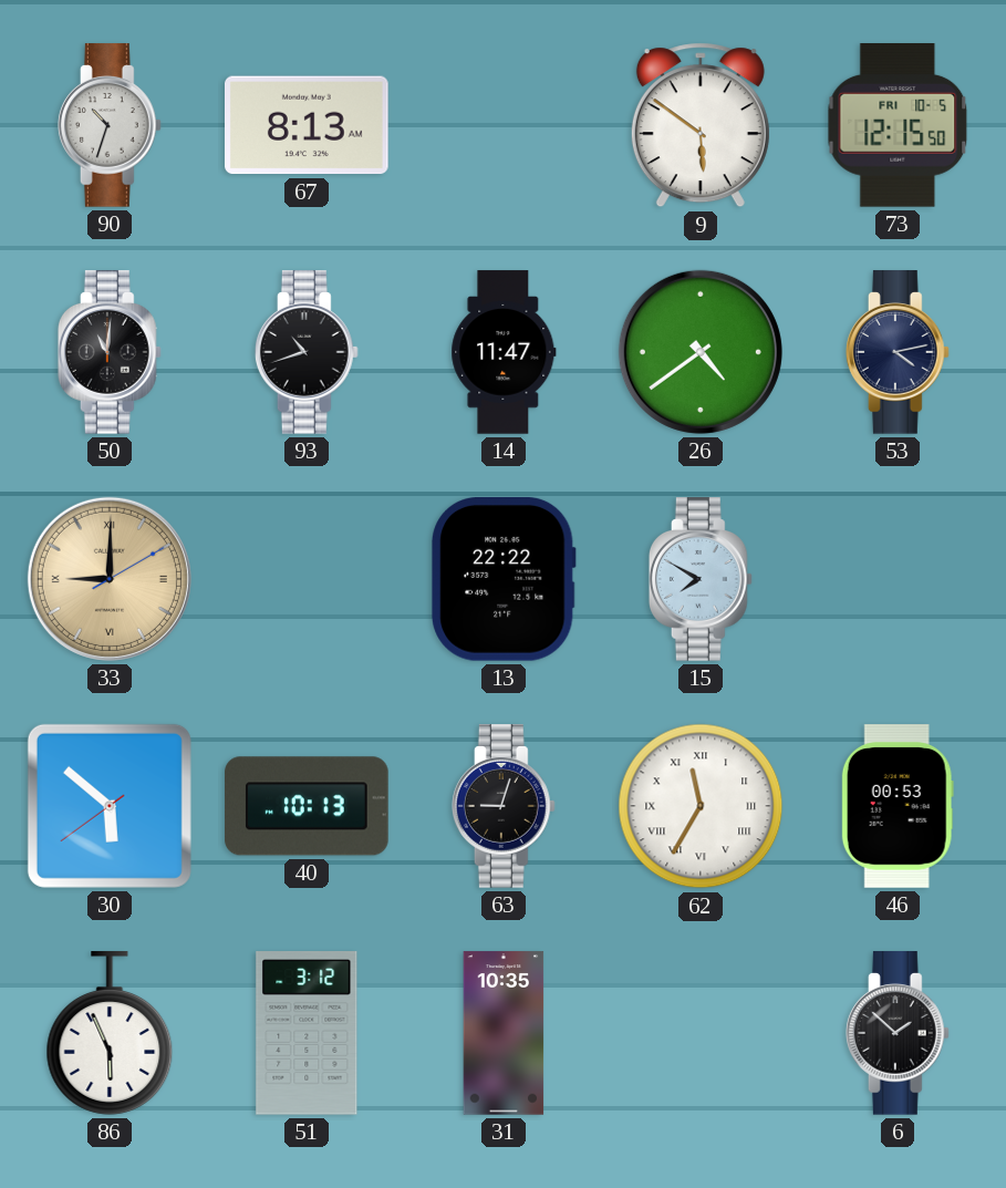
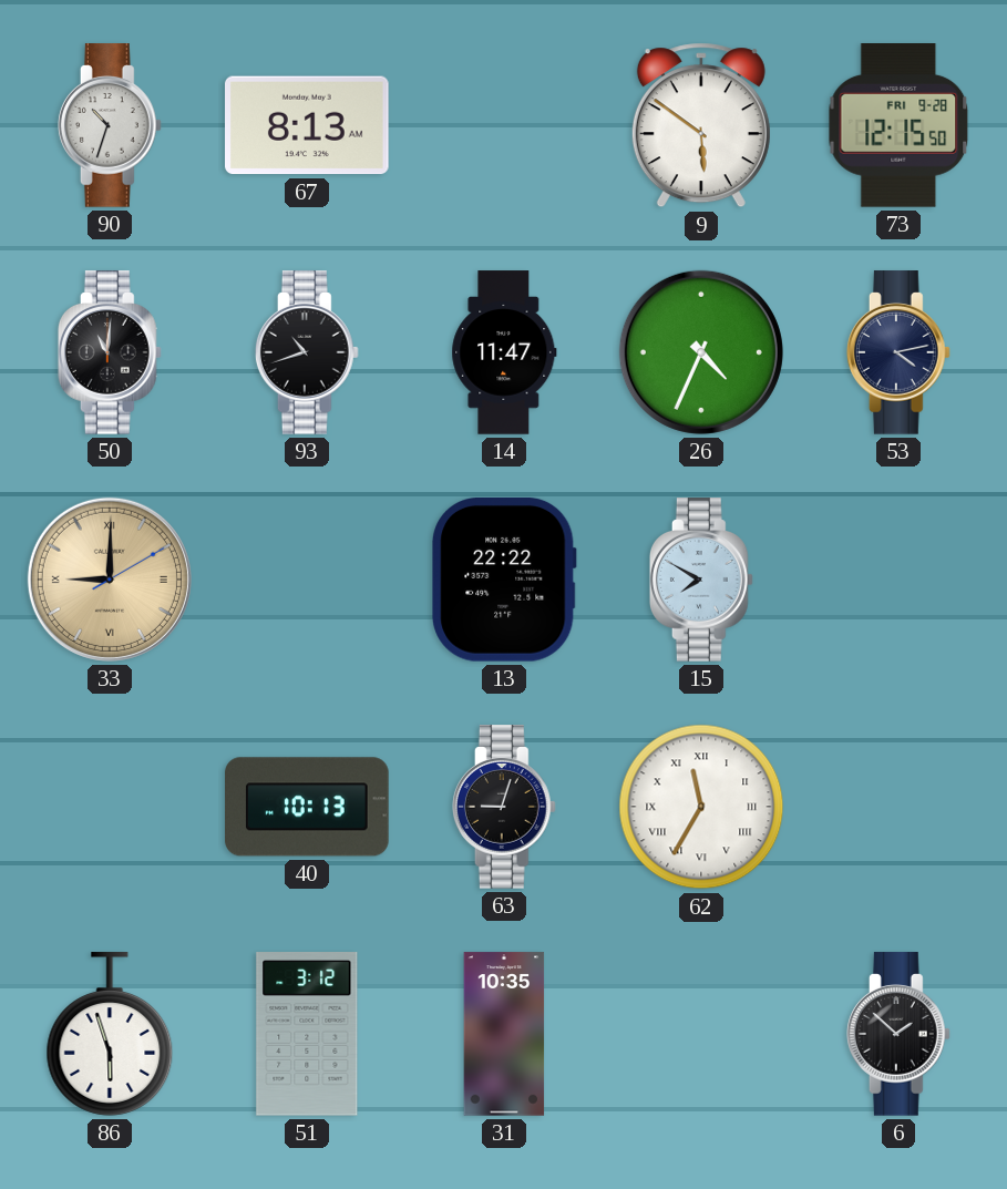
73 date: FRI 10-5 -> FRI 9-28
26: 4:39 -> 4:34
30: 5:51 -> none
46: 00:53 -> none
86: 5:56 -> 5:57
